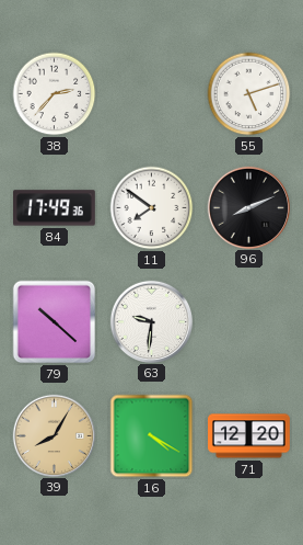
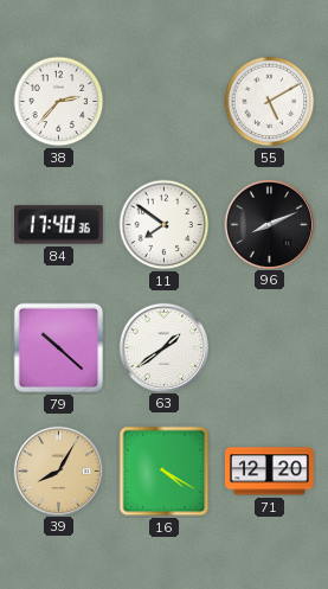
55: 5:12 -> 5:10
84: 17:49 -> 17:40
63: 9:31 -> 1:39
